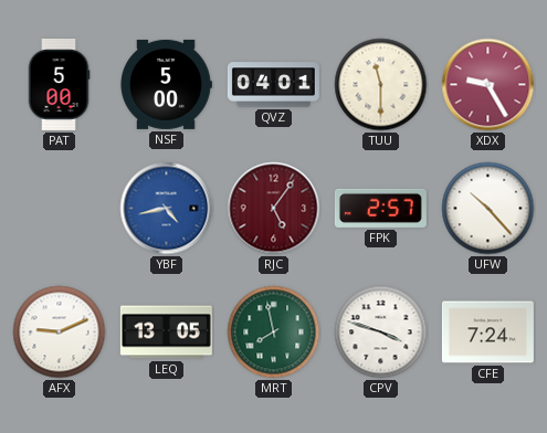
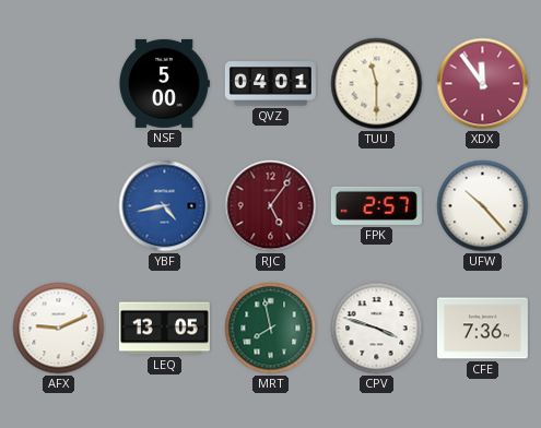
PAT: 5:00 -> none
XDX: 9:25 -> 11:54
CFE: 7:24 -> 7:36
